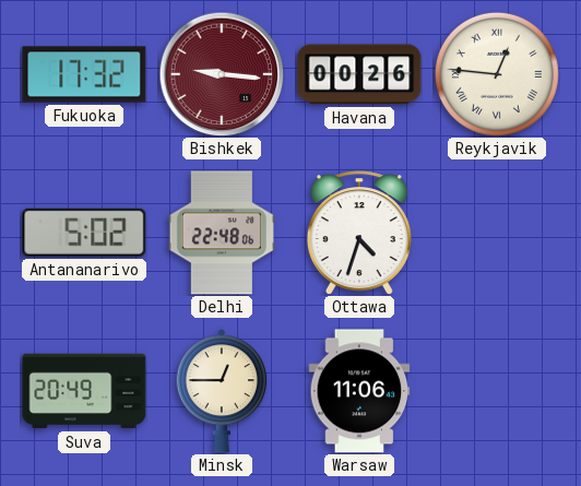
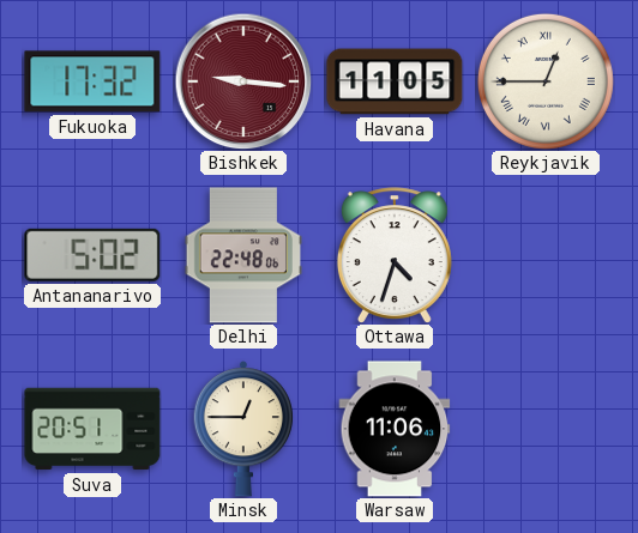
Havana: 00:26 -> 11:05
Reykjavik: 12:46 -> 12:45
Suva: 20:49 -> 20:51
